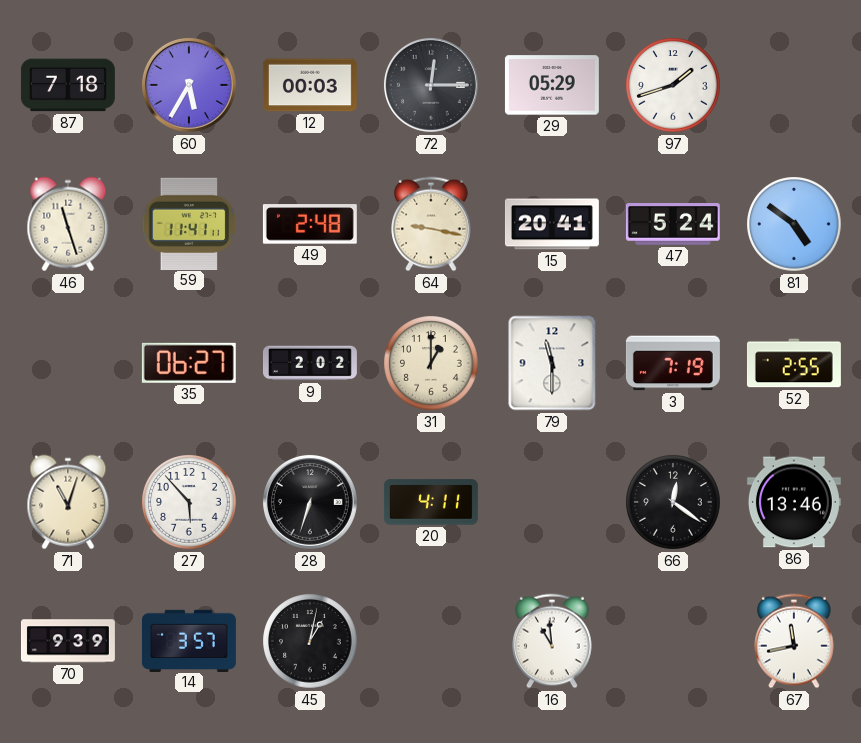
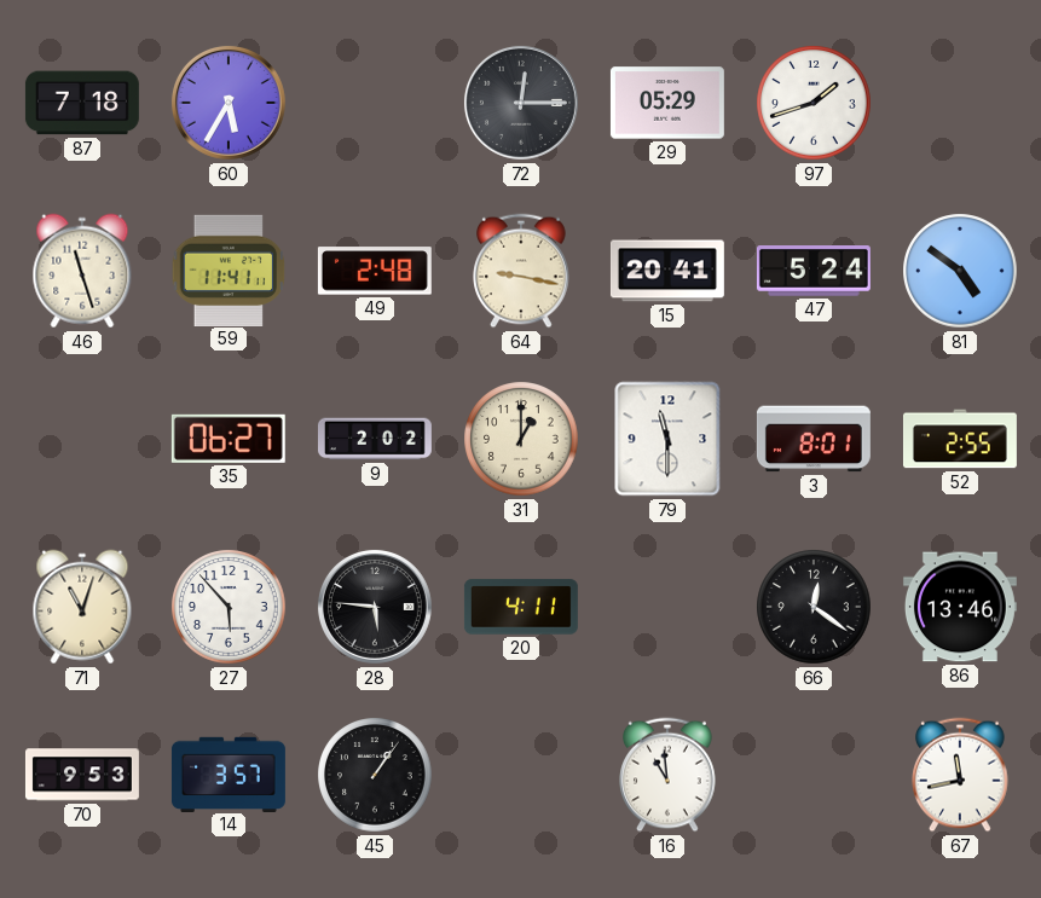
12: 00:03 -> none
3: 7:19 -> 8:01
28: 6:33 -> 5:46
70: 9:39 -> 9:53
45: 1:02 -> 1:06
